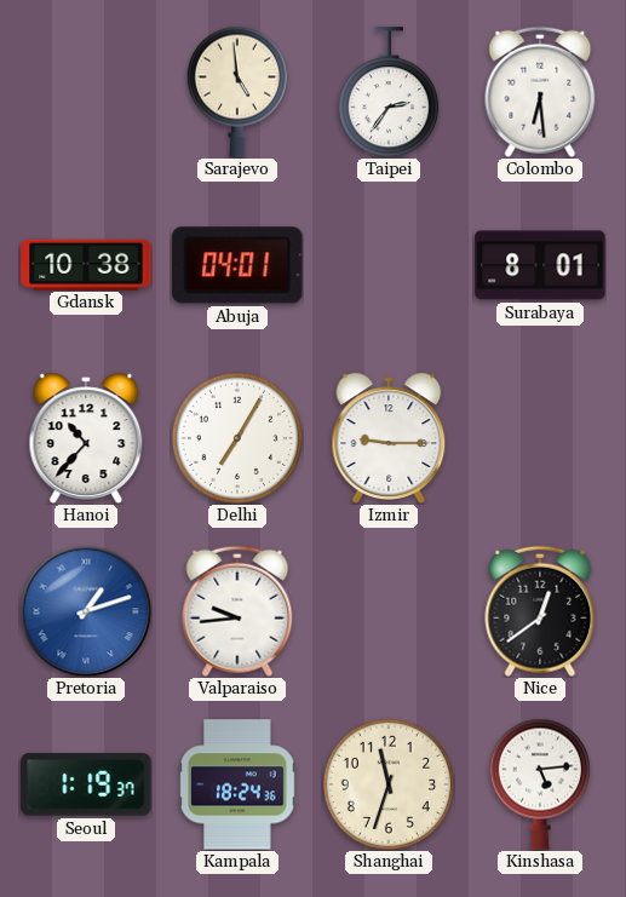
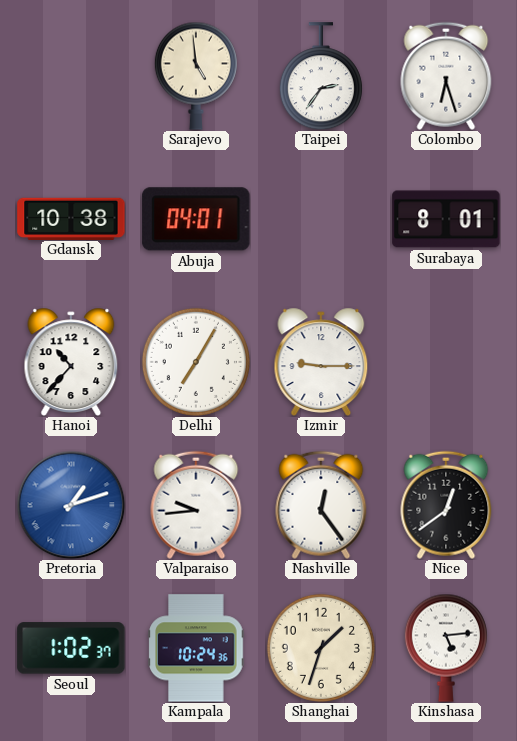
Colombo: 6:29 -> 6:27
Nashville: none -> 12:24
Seoul: 1:19 -> 1:02
Kampala: 18:24 -> 10:24
Shanghai: 11:33 -> 1:33
